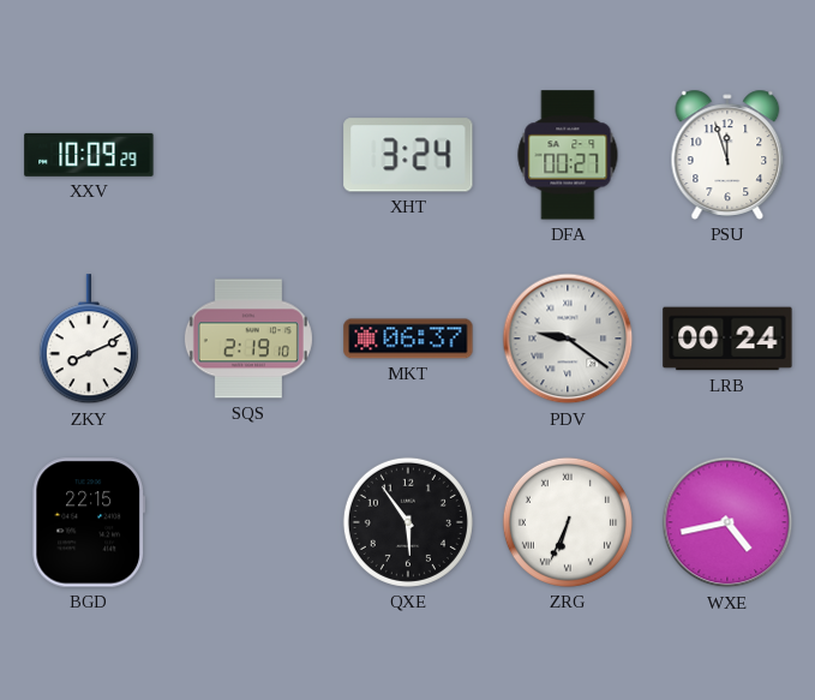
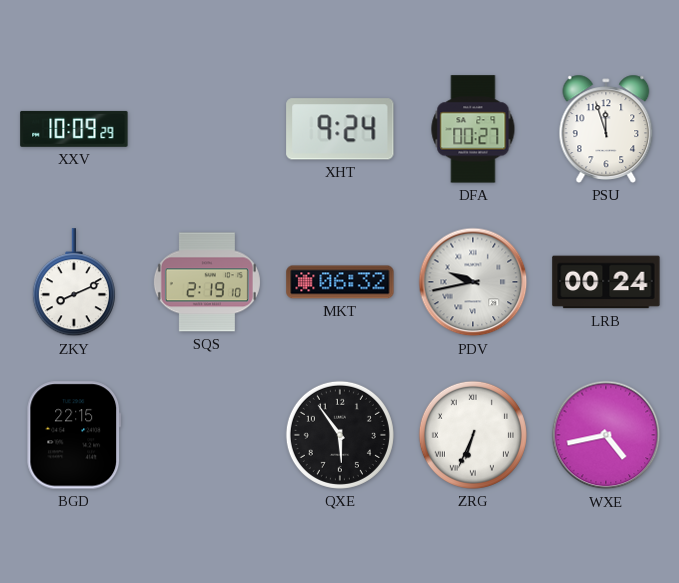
XHT: 3:24 -> 9:24
MKT: 06:37 -> 06:32
PDV: 9:21 -> 9:43
